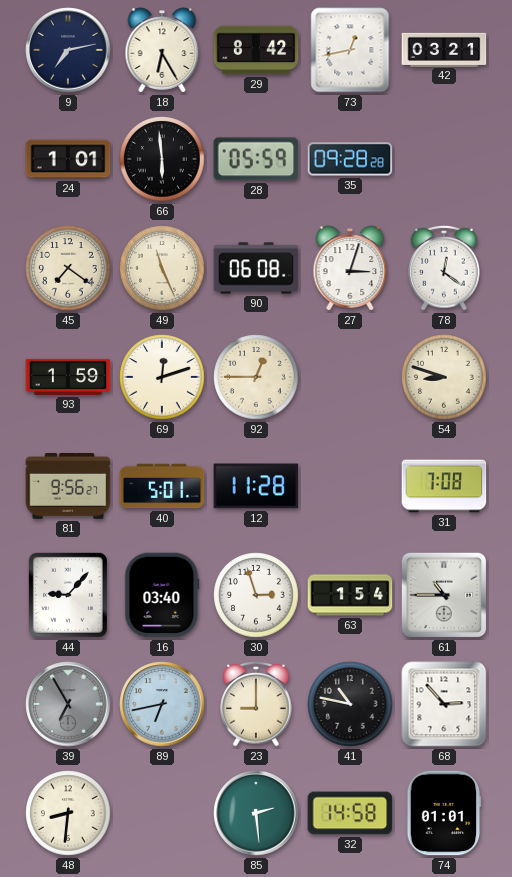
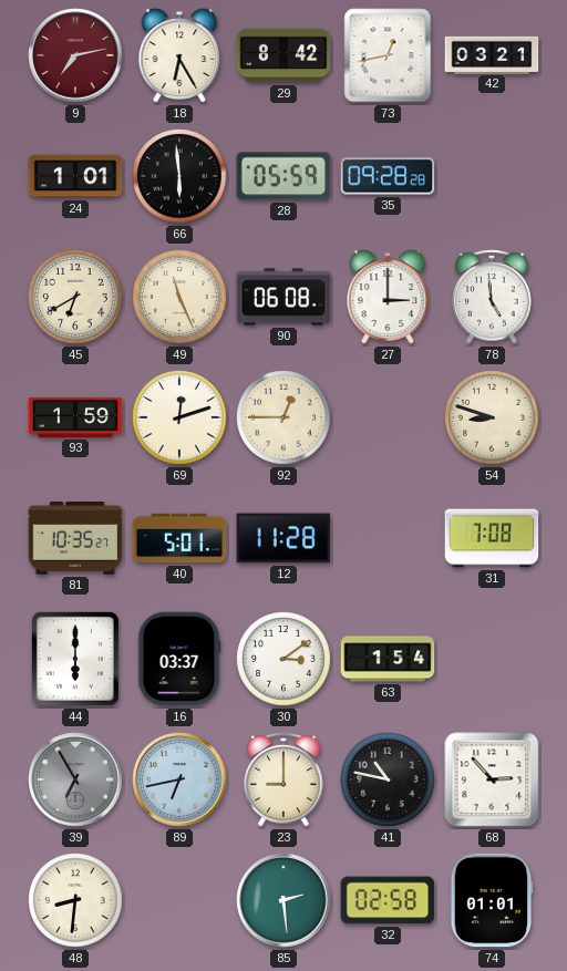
9 dial: navy -> burgundy
45: 7:21 -> 6:40
27: 3:03 -> 3:00
78: 12:21 -> 4:59
81: 9:56 -> 10:35
44: 9:07 -> 6:00
16: 03:40 -> 03:37
30: 2:57 -> 3:09
61: 10:45 -> none
32: 14:58 -> 02:58
